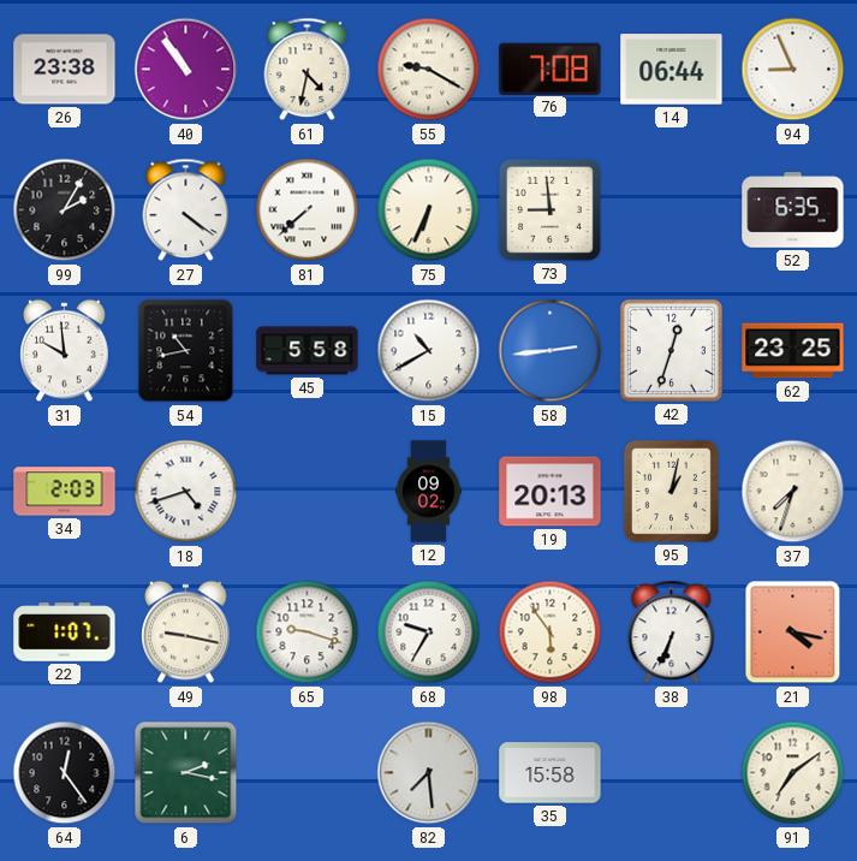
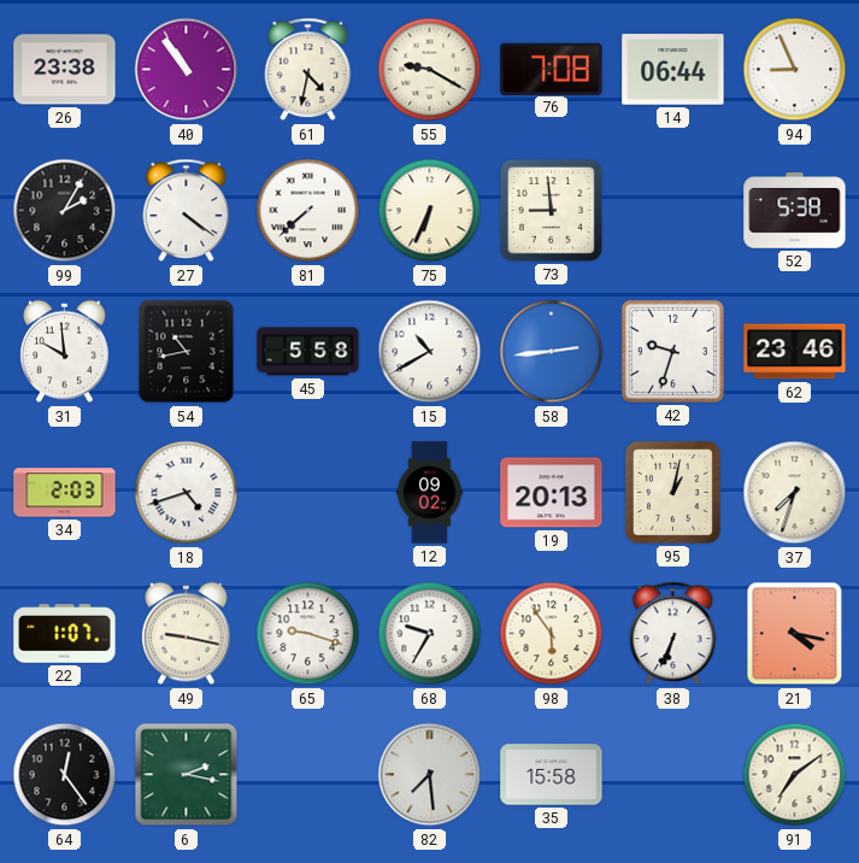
52: 6:35 -> 5:38
42: 12:33 -> 9:33
62: 23:25 -> 23:46
